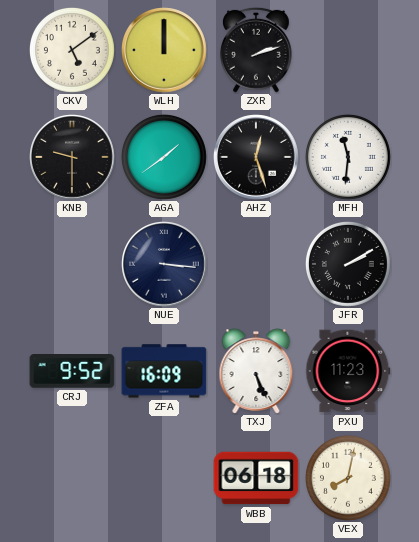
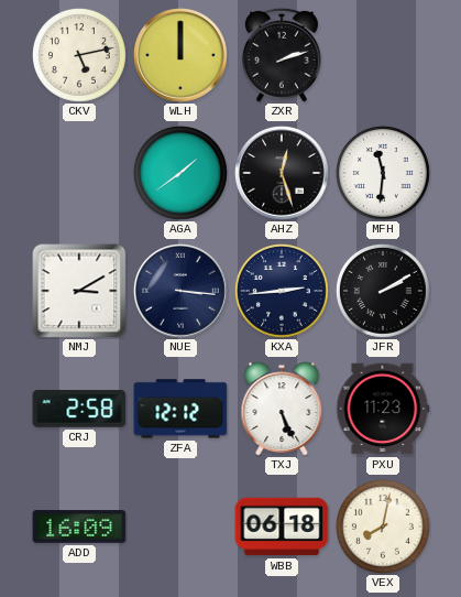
CKV: 5:09 -> 5:13
KNB: 9:30 -> none
NMJ: none -> 3:10
KXA: none -> 2:44
CRJ: 9:52 -> 2:58
ZFA: 16:09 -> 12:12
ADD: none -> 16:09
